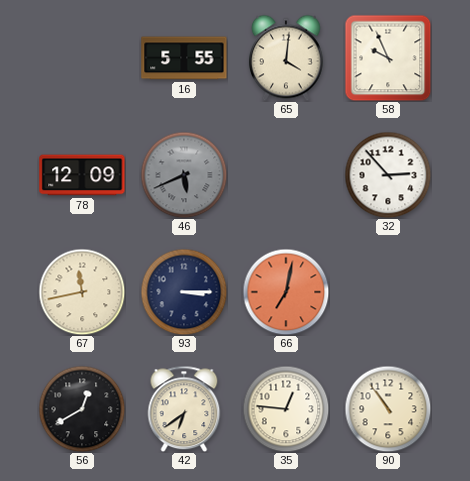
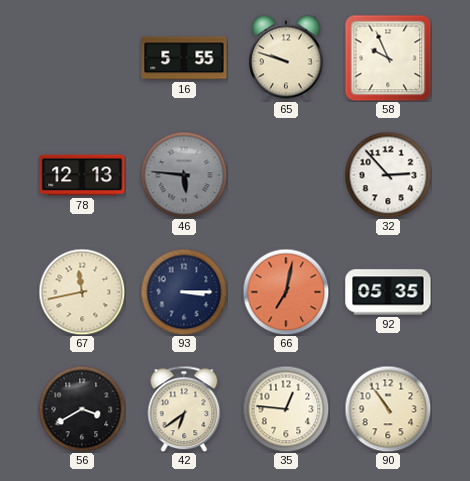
65: 4:01 -> 9:48
78: 12:09 -> 12:13
46: 5:41 -> 5:46
92: none -> 05:35
56: 12:40 -> 3:40
